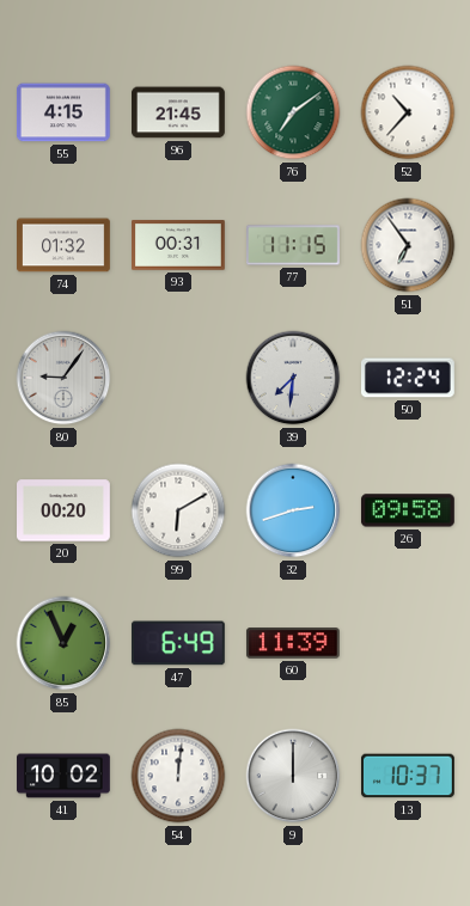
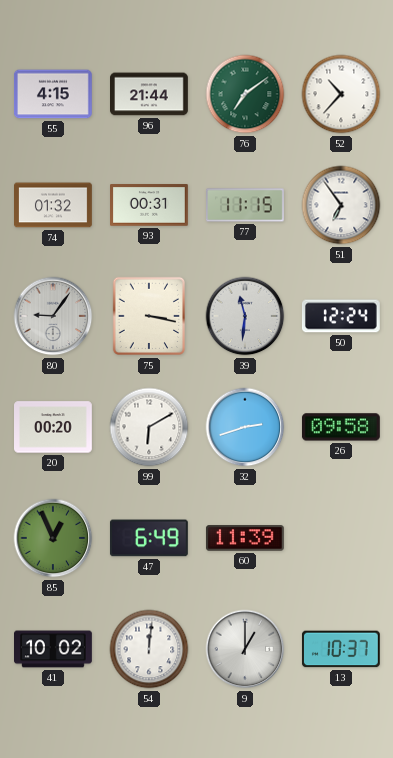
96: 21:45 -> 21:44
75: none -> 3:17
39: 7:31 -> 11:31
9: 12:00 -> 1:00
